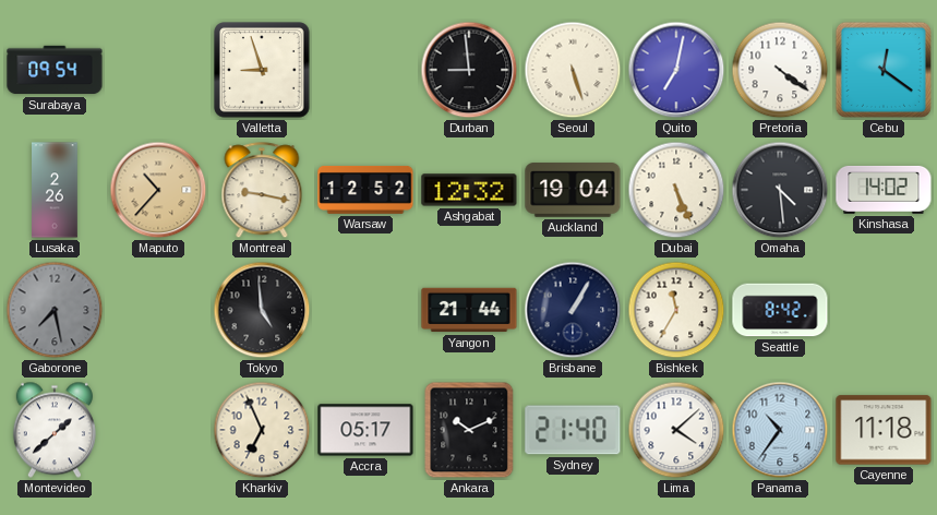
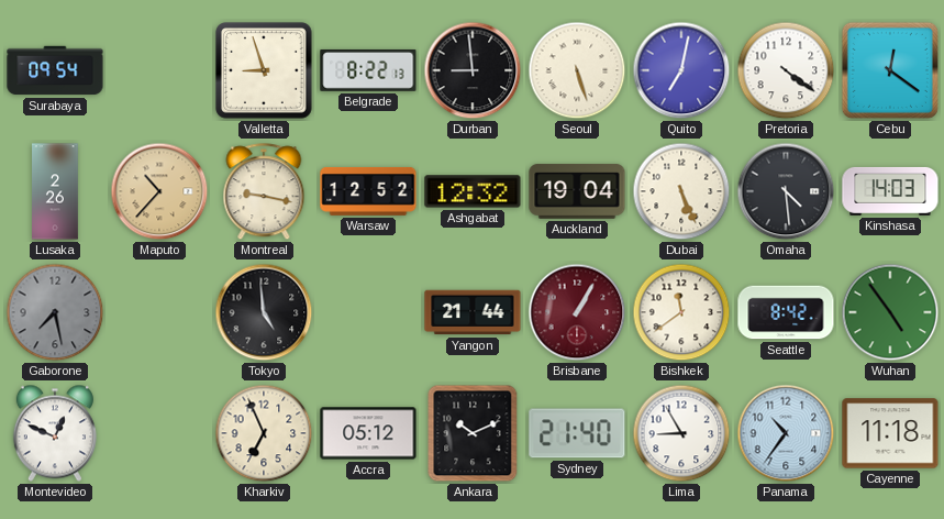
Belgrade: none -> 8:22
Kinshasa: 14:02 -> 14:03
Brisbane dial: navy -> burgundy
Bishkek: 11:35 -> 11:39
Wuhan: none -> 4:54
Montevideo: 1:38 -> 12:49
Accra: 05:17 -> 05:12
Lima: 4:08 -> 8:55
